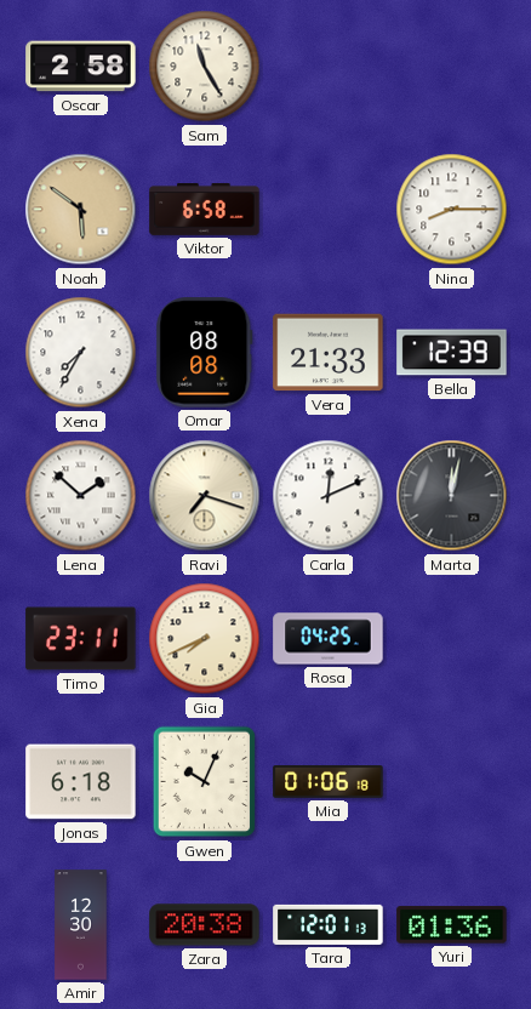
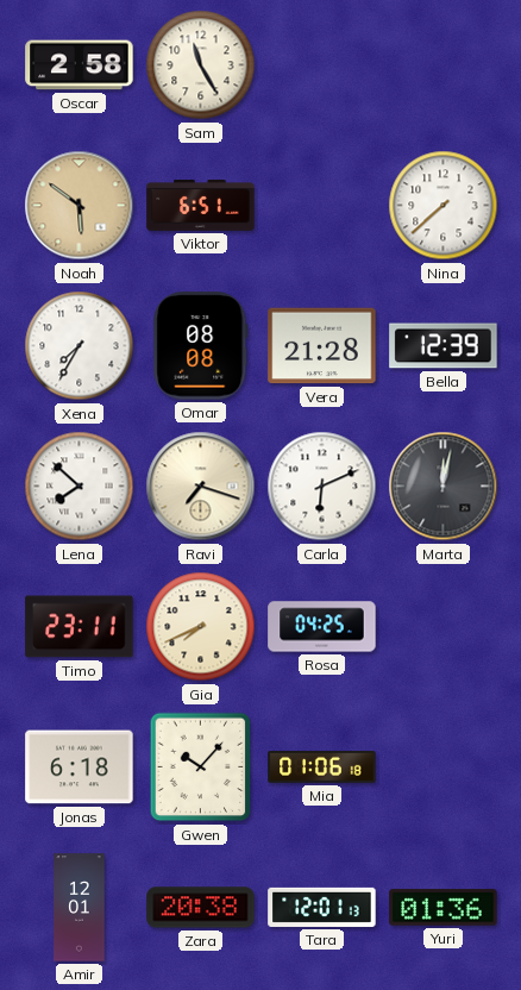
Viktor: 6:58 -> 6:51
Nina: 8:15 -> 7:38
Vera: 21:33 -> 21:28
Lena: 1:52 -> 7:52
Carla: 12:11 -> 6:11
Gwen: 10:04 -> 10:07
Amir: 12:30 -> 12:01
